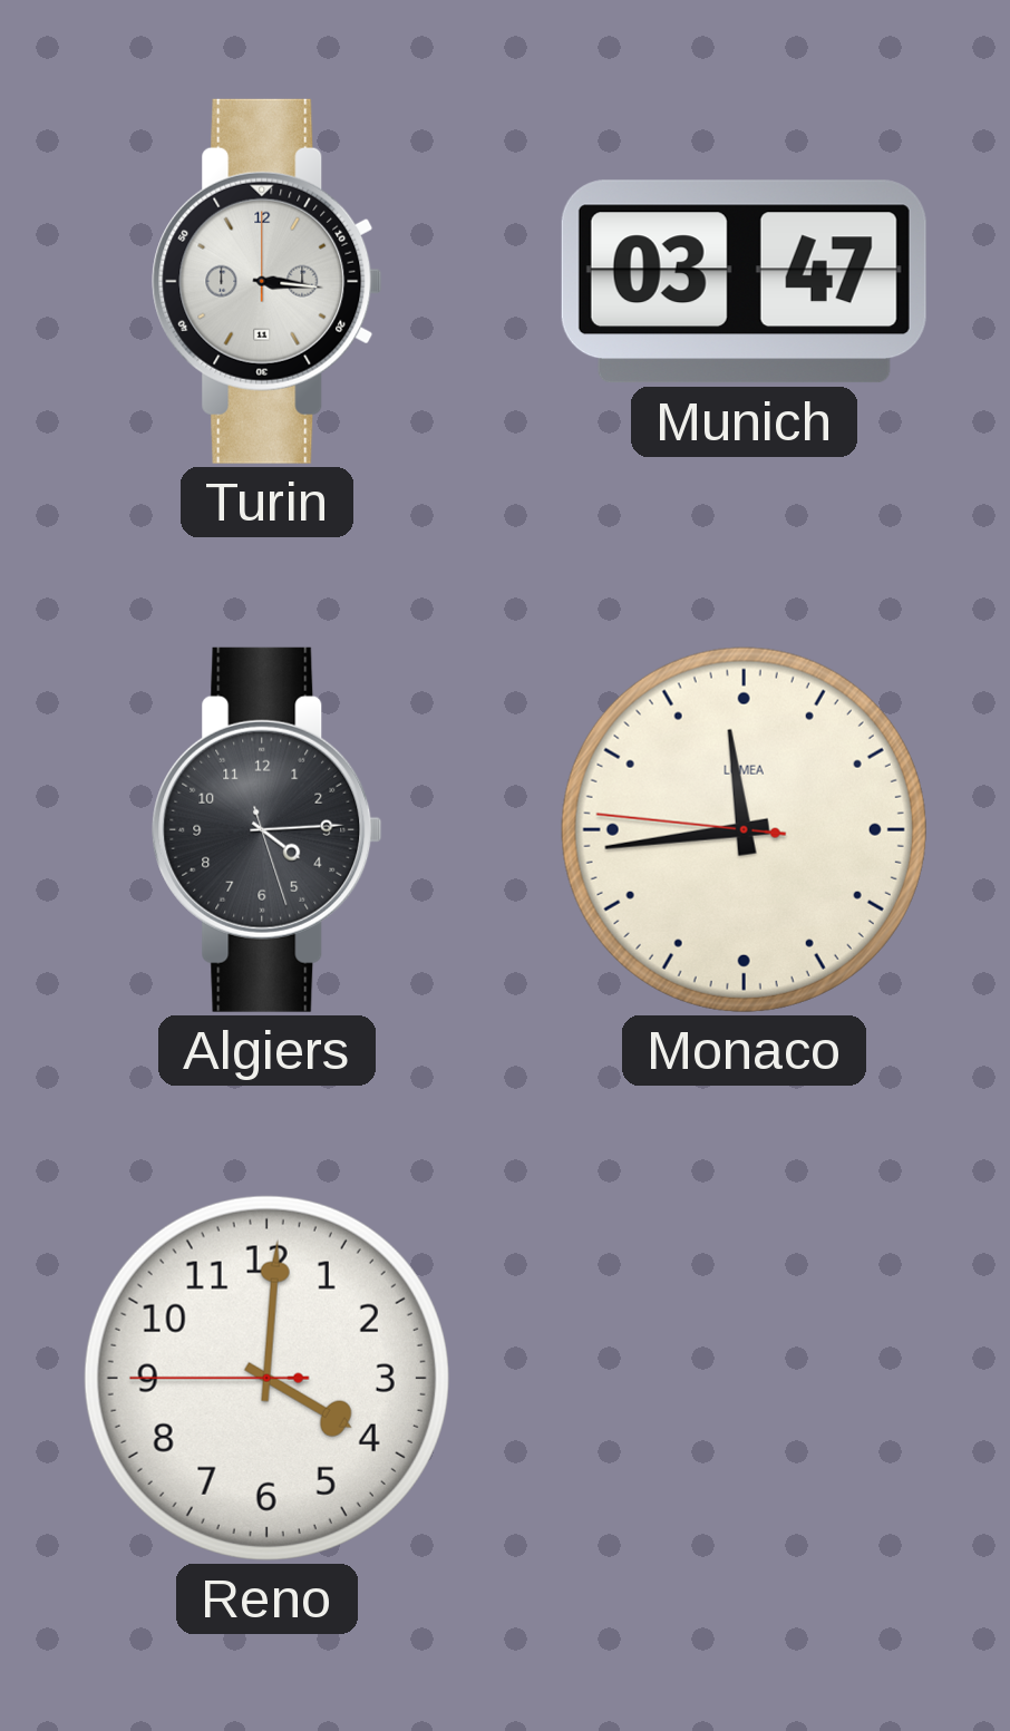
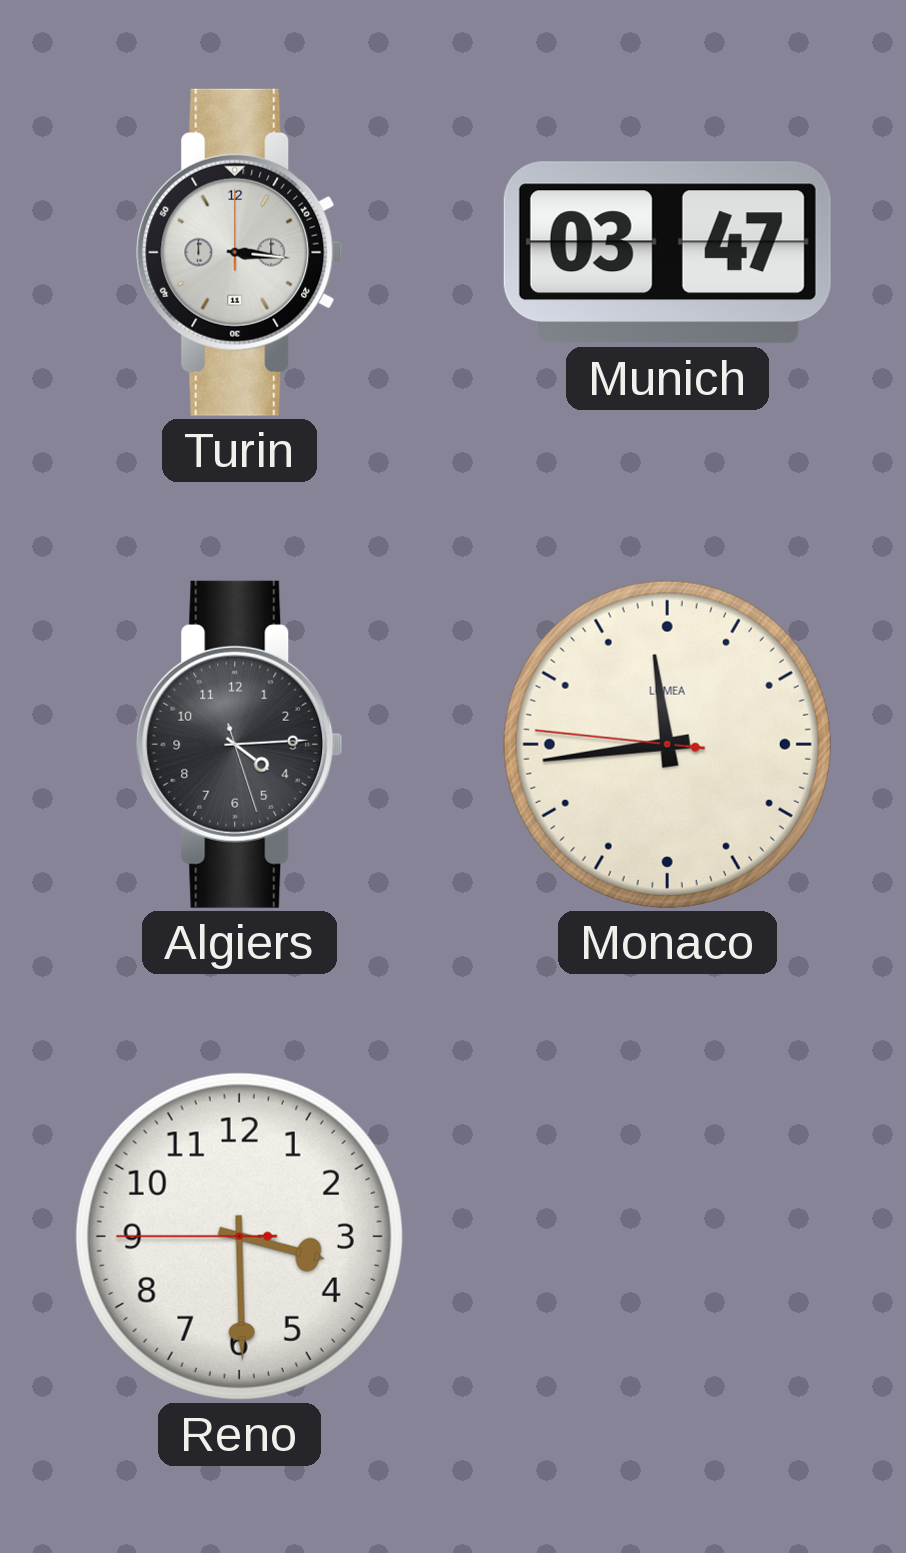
Reno: 4:00 -> 3:29
